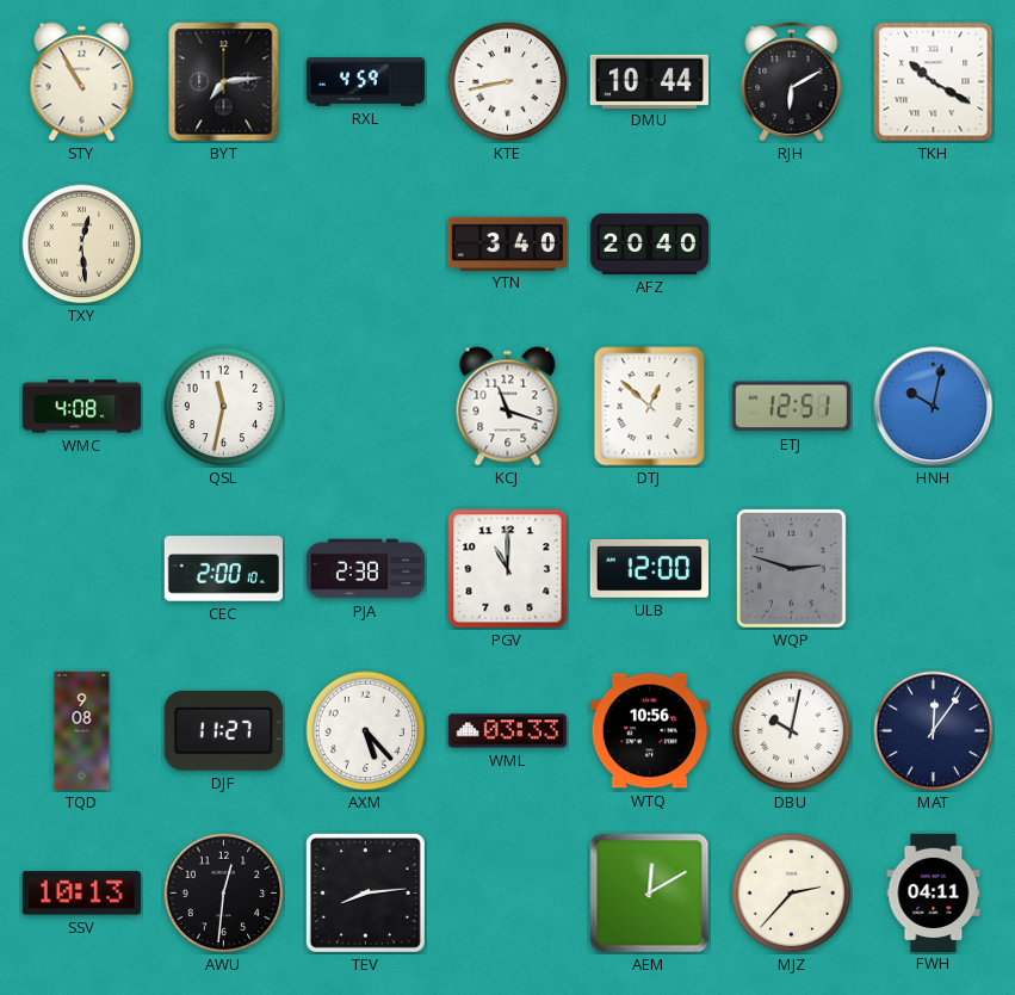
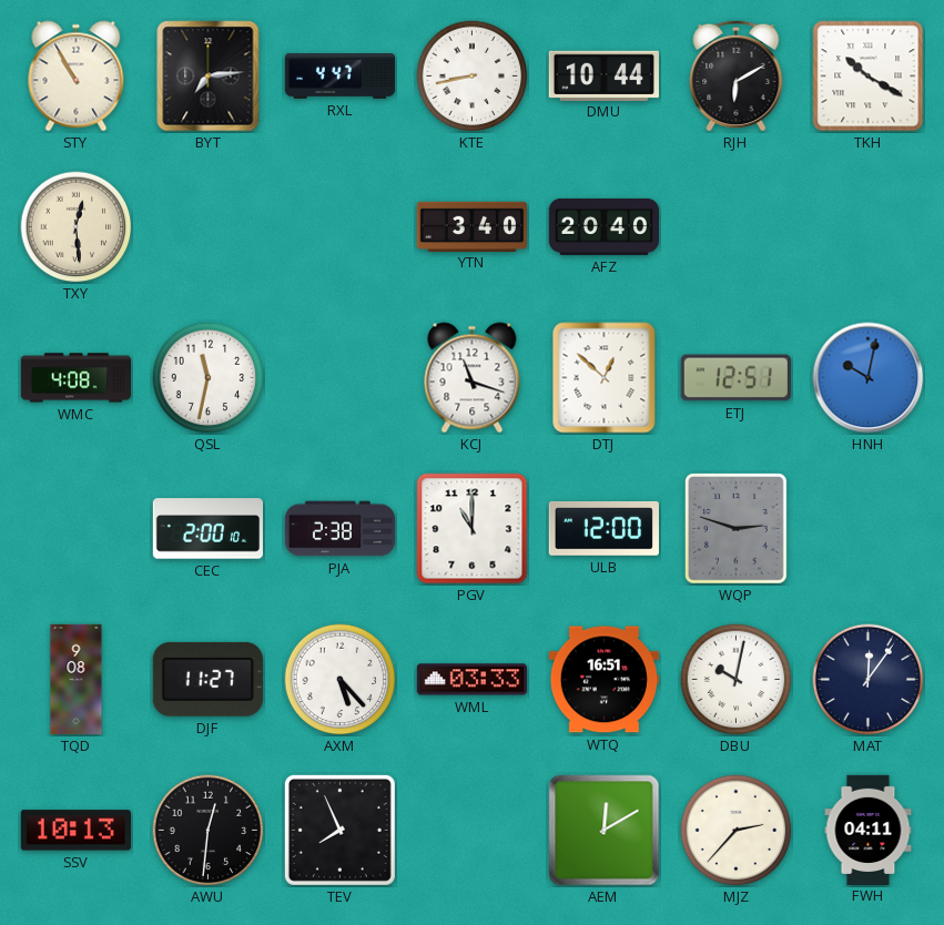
RXL: 4:59 -> 4:47
WTQ: 10:56 -> 16:51
TEV: 8:14 -> 7:56
